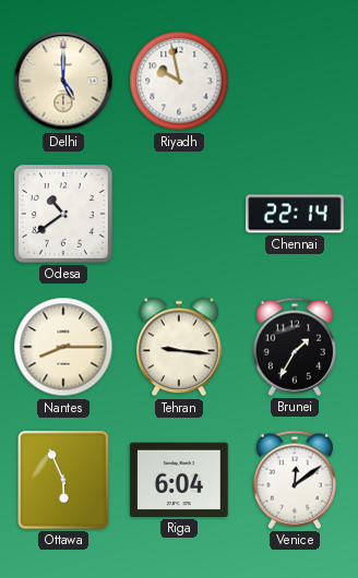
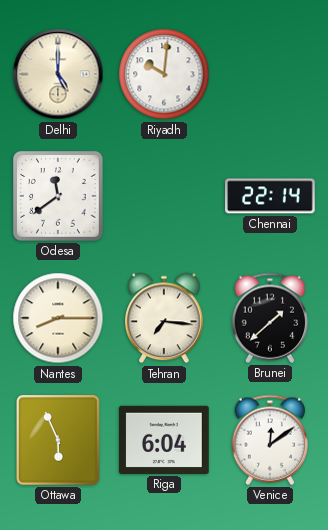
Riyadh: 9:58 -> 10:01
Odesa: 10:39 -> 11:39
Tehran: 9:16 -> 7:16
Brunei: 1:35 -> 1:38
